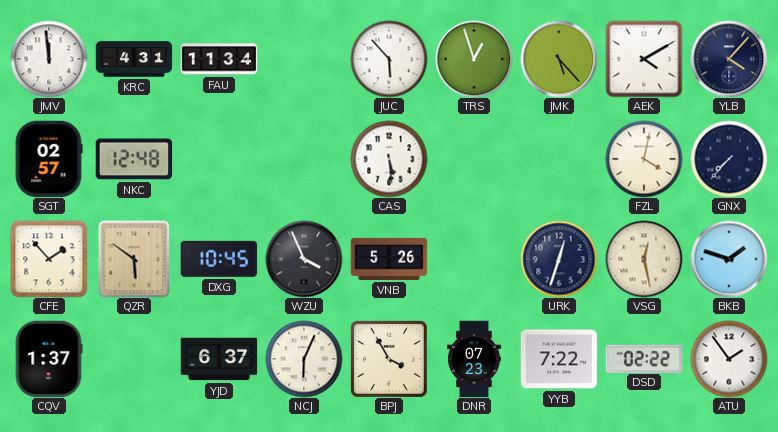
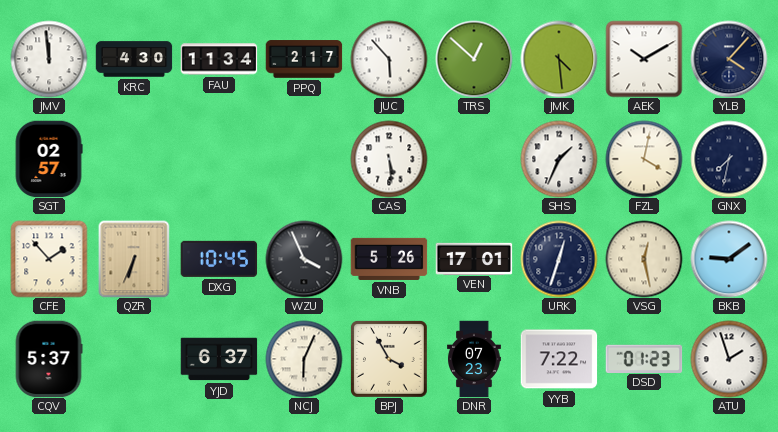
KRC: 4:31 -> 4:30
PPQ: none -> 2:17
TRS: 12:57 -> 12:52
JMK: 5:23 -> 4:29
AEK: 4:10 -> 10:10
NKC: 12:48 -> none
SHS: none -> 1:34
GNX: 7:37 -> 7:32
QZR: 5:51 -> 6:34
VEN: none -> 17:01
BKB: 1:48 -> 9:09
CQV: 1:37 -> 5:37
DSD: 02:22 -> 01:23
ATU: 1:54 -> 1:57
